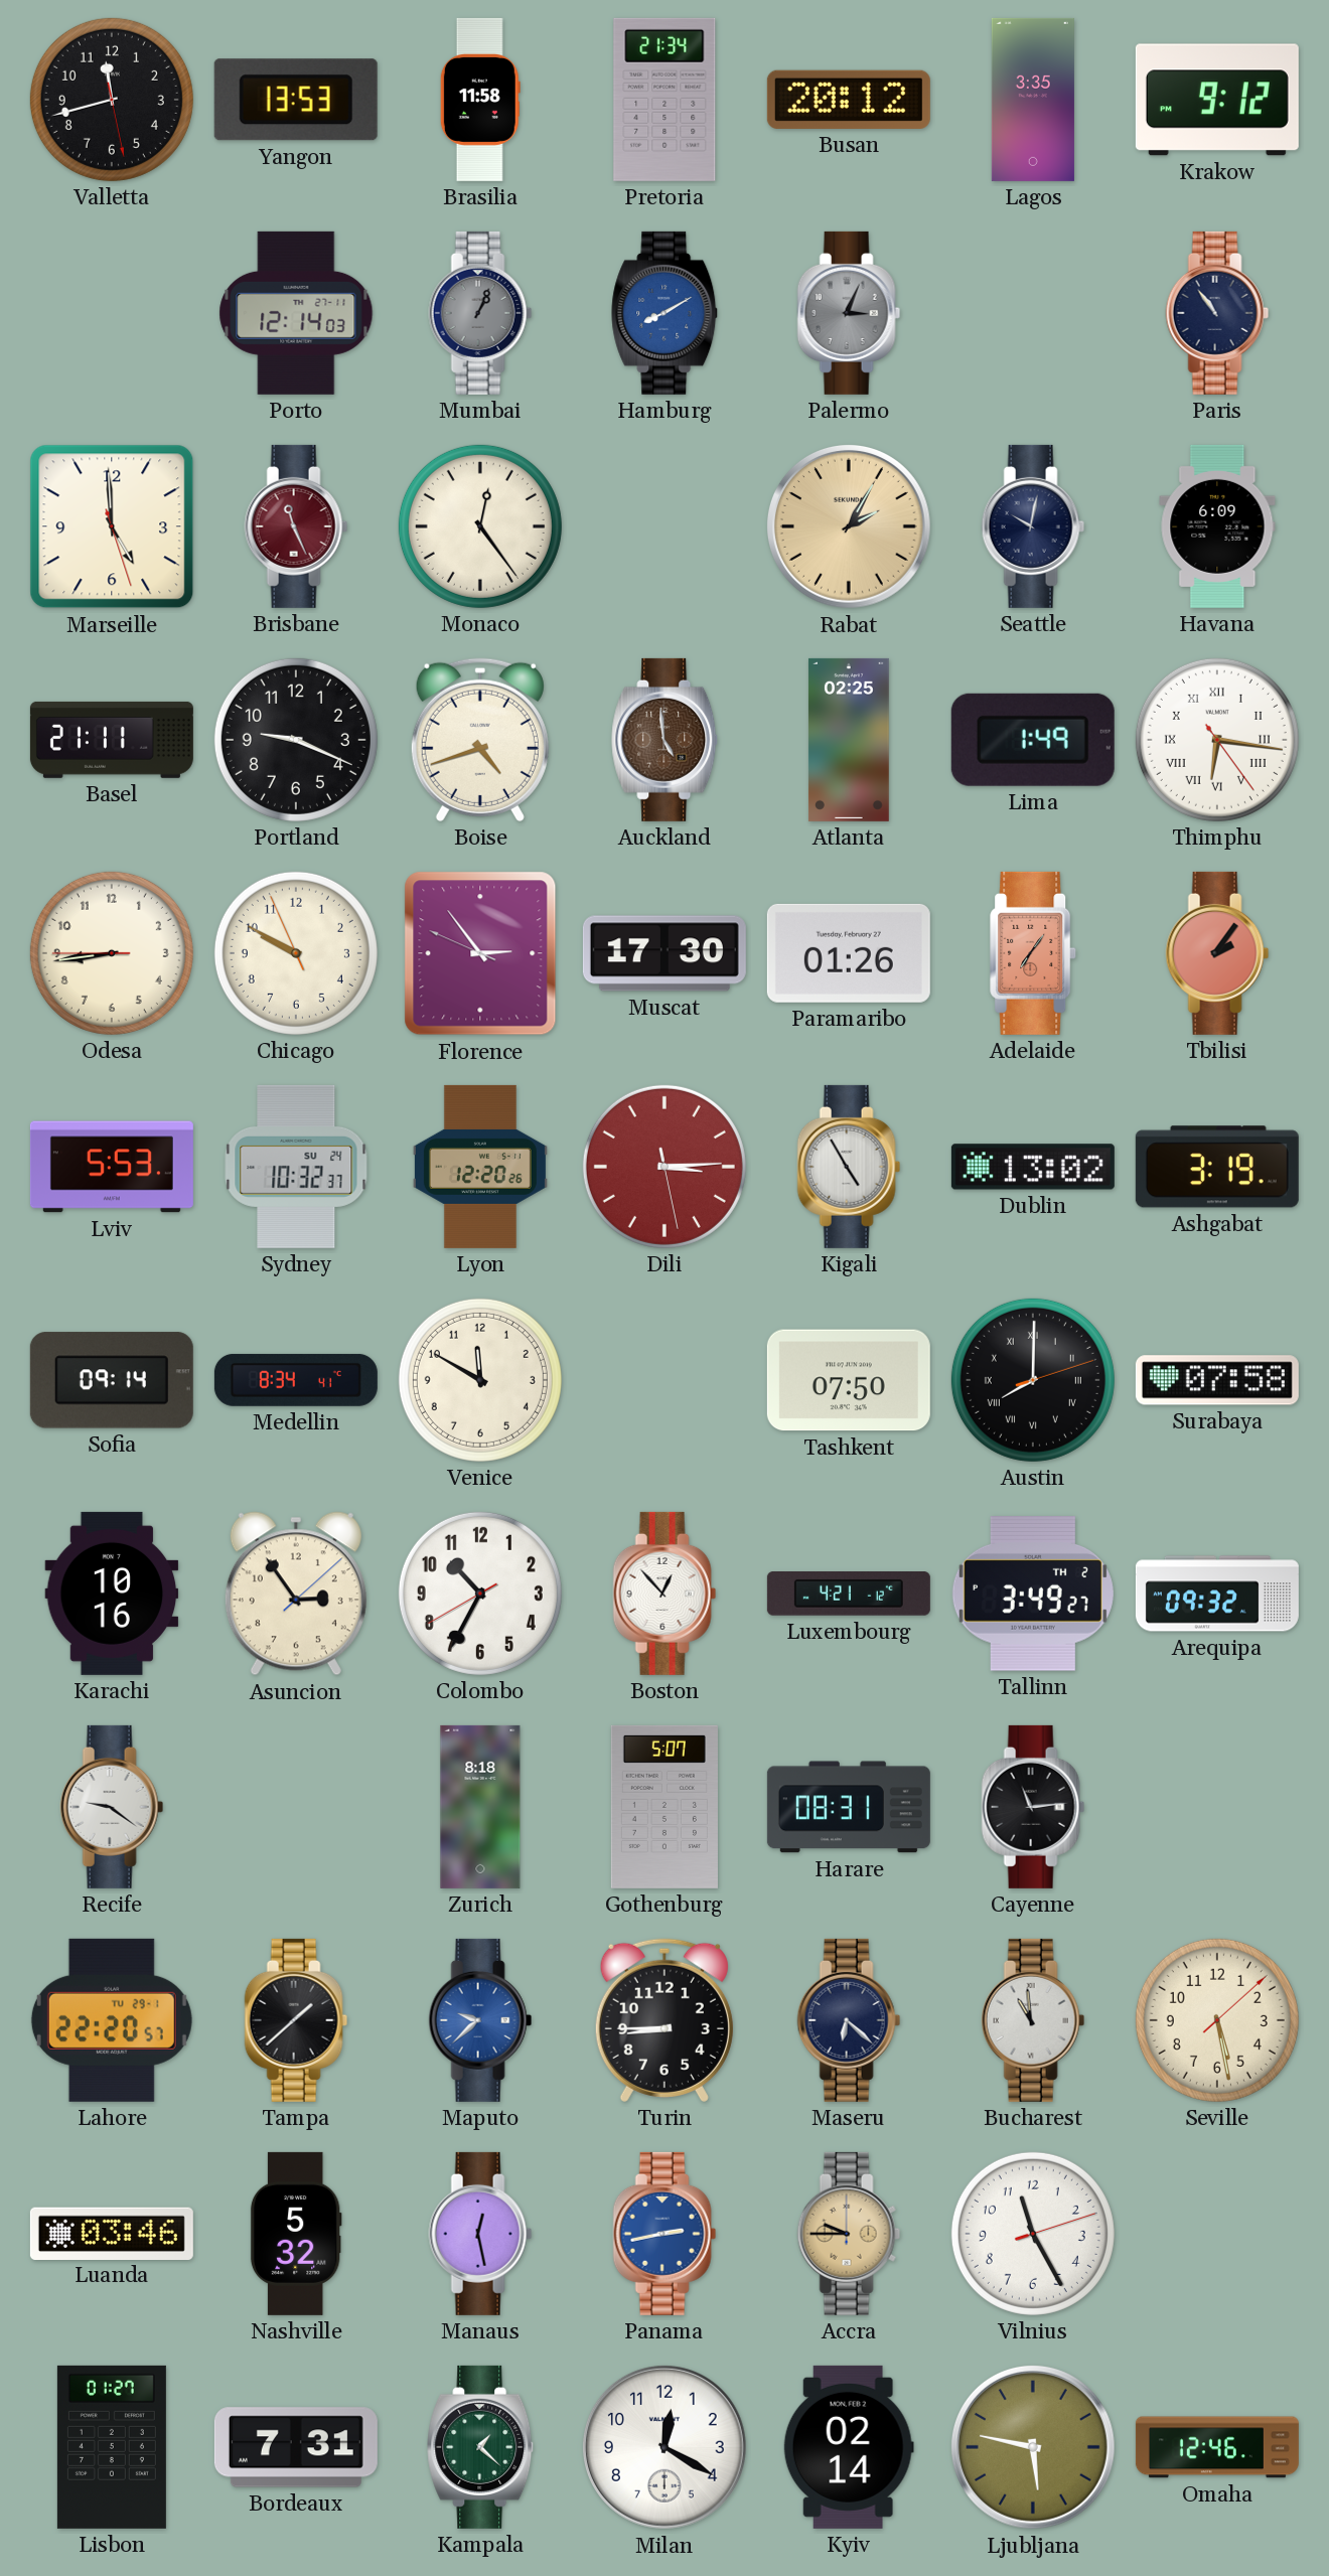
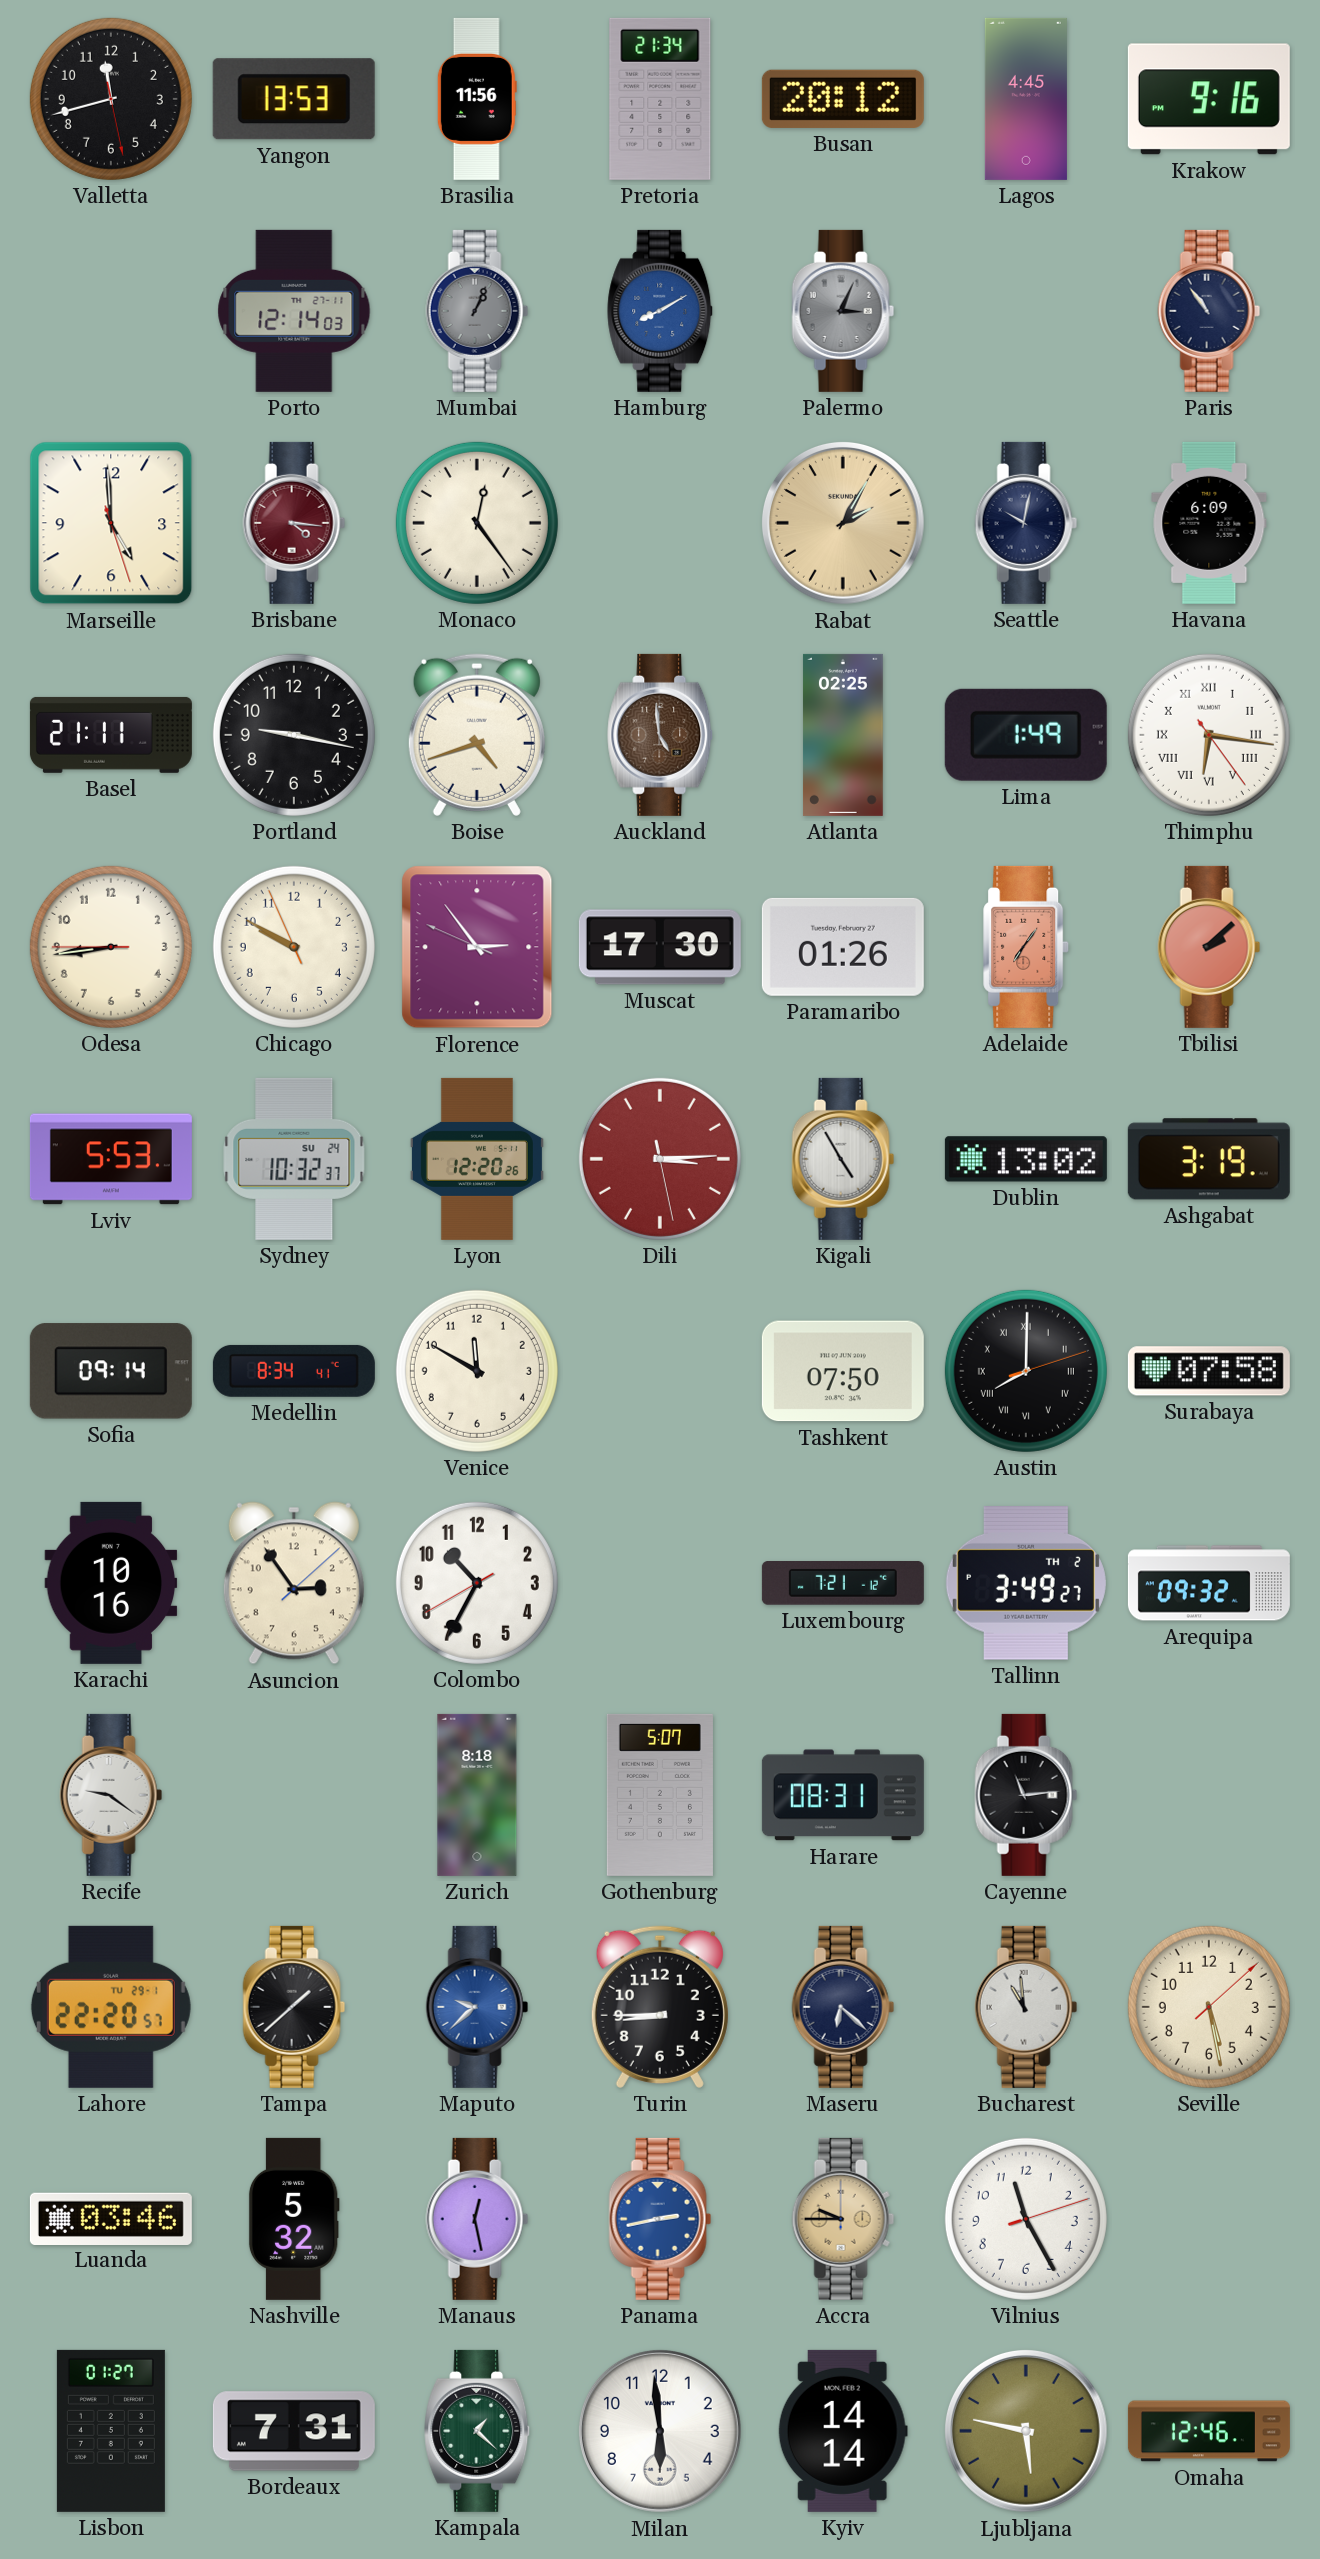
Brasilia: 11:58 -> 11:56
Lagos: 3:35 -> 4:45
Krakow: 9:12 -> 9:16
Brisbane: 11:26 -> 4:16
Portland: 9:19 -> 9:17
Tbilisi: 2:06 -> 2:08
Boston: 12:53 -> none
Luxembourg: 4:21 -> 7:21
Milan: 12:20 -> 5:59
Kyiv: 02:14 -> 14:14
